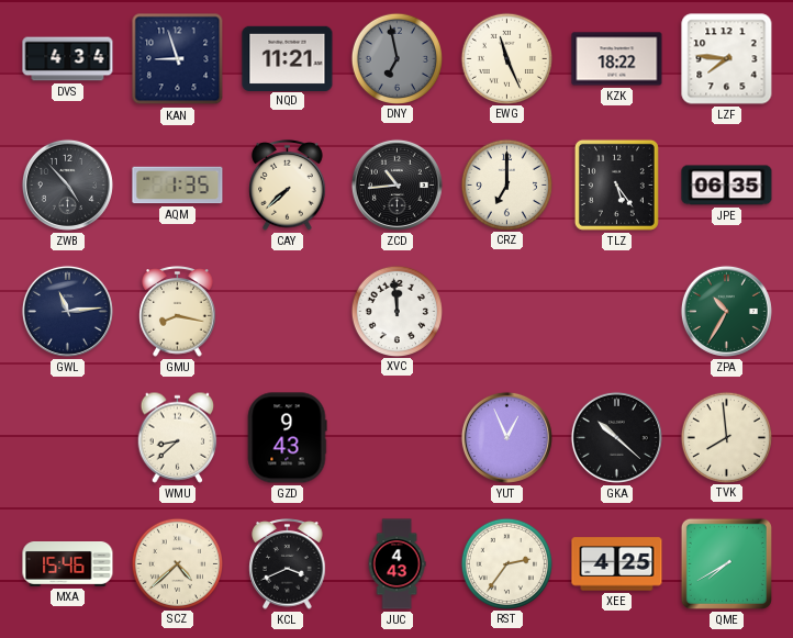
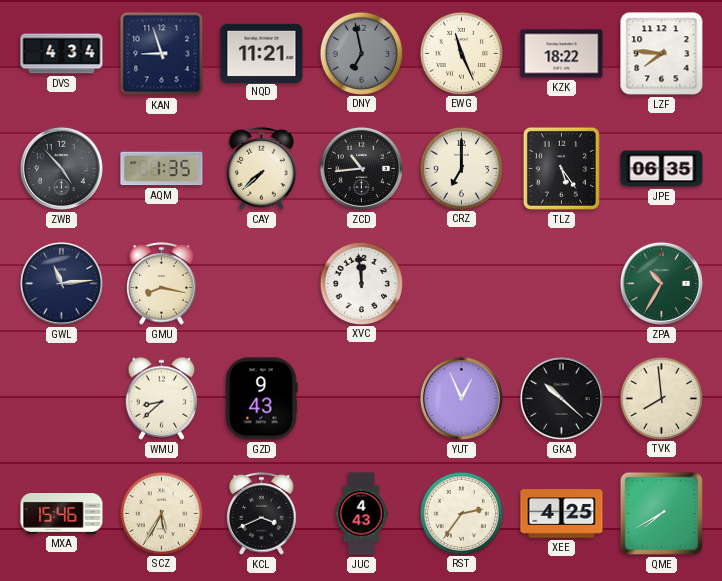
SCZ: 4:38 -> 5:35
